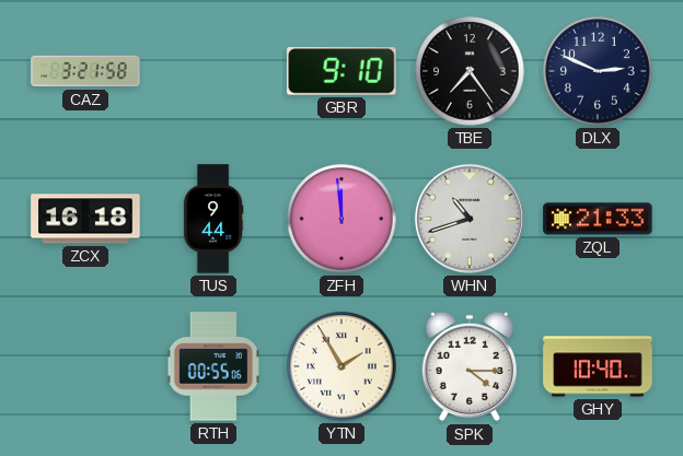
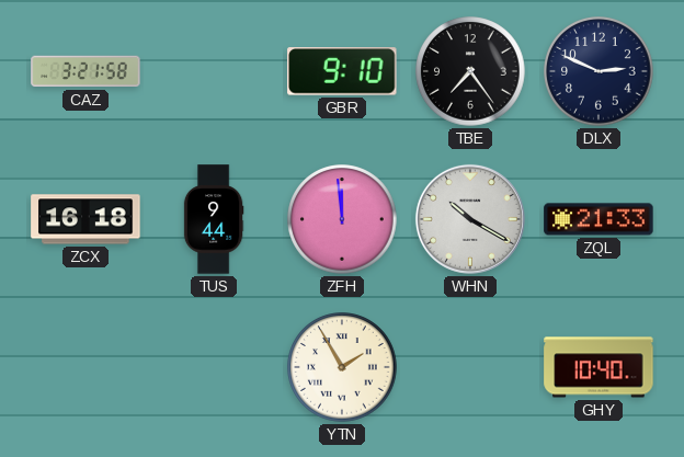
WHN: 10:42 -> 10:20
RTH: 00:55 -> none
SPK: 4:15 -> none
